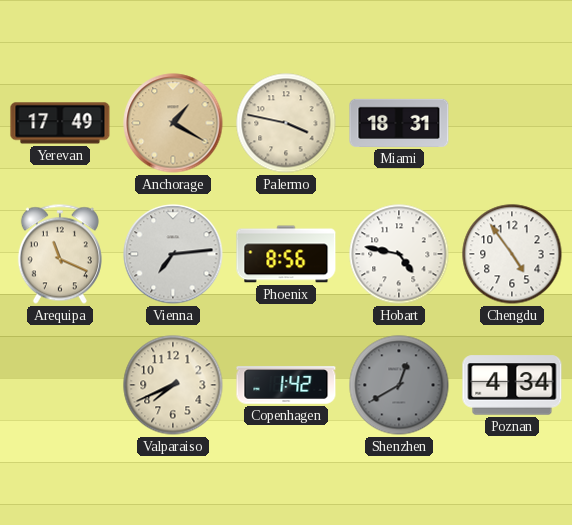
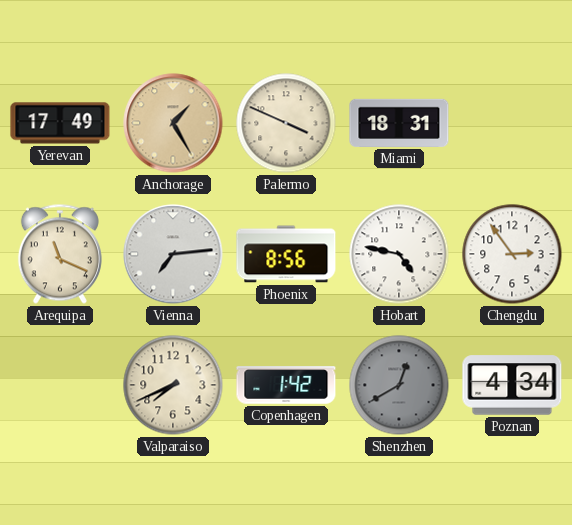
Anchorage: 1:20 -> 1:25
Palermo: 3:47 -> 3:49
Chengdu: 4:54 -> 2:54
